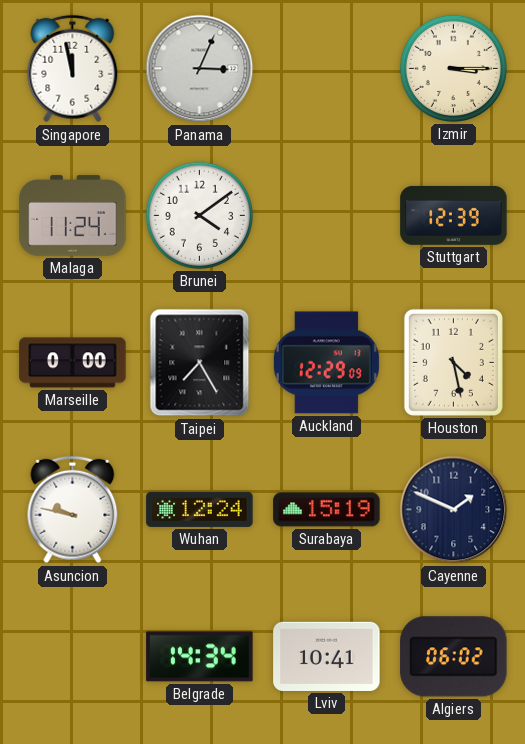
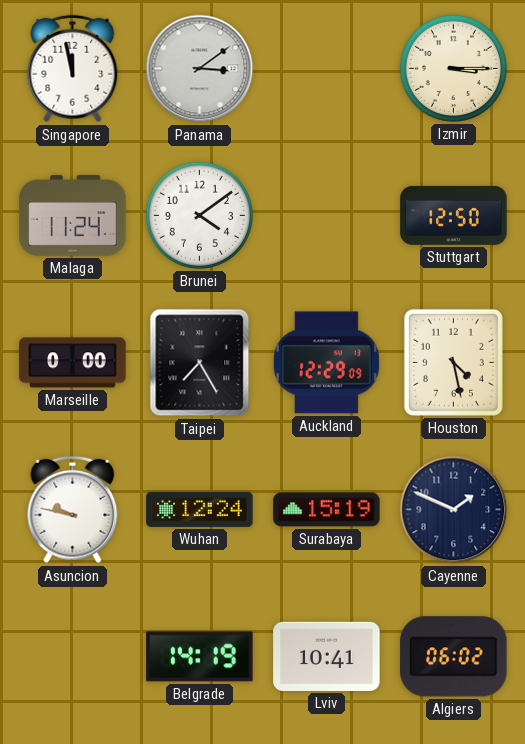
Panama: 3:04 -> 3:09
Stuttgart: 12:39 -> 12:50
Belgrade: 14:34 -> 14:19
